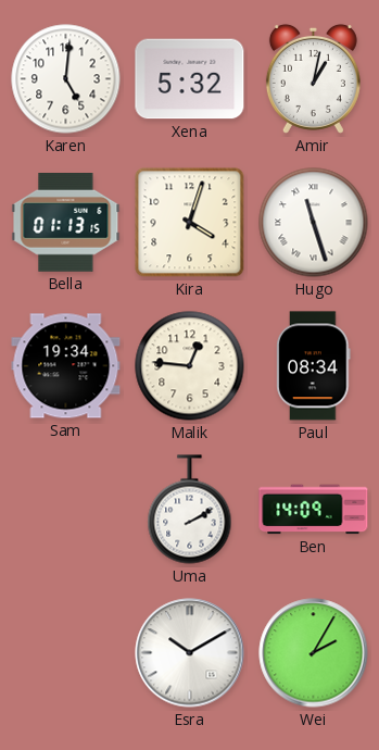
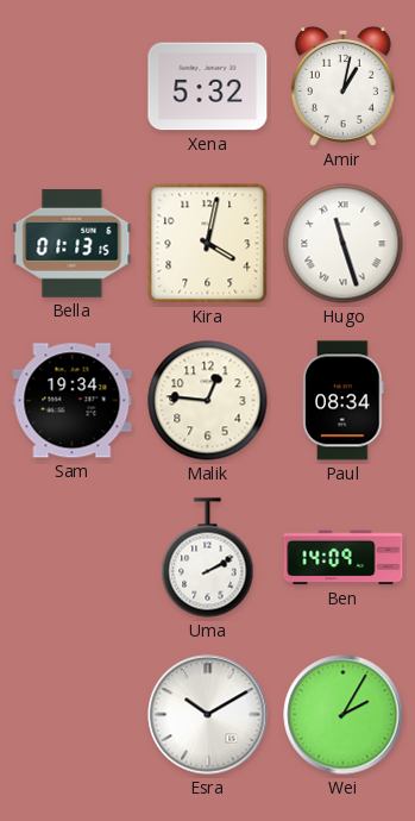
Karen: 5:01 -> none
Kira: 4:03 -> 4:02
